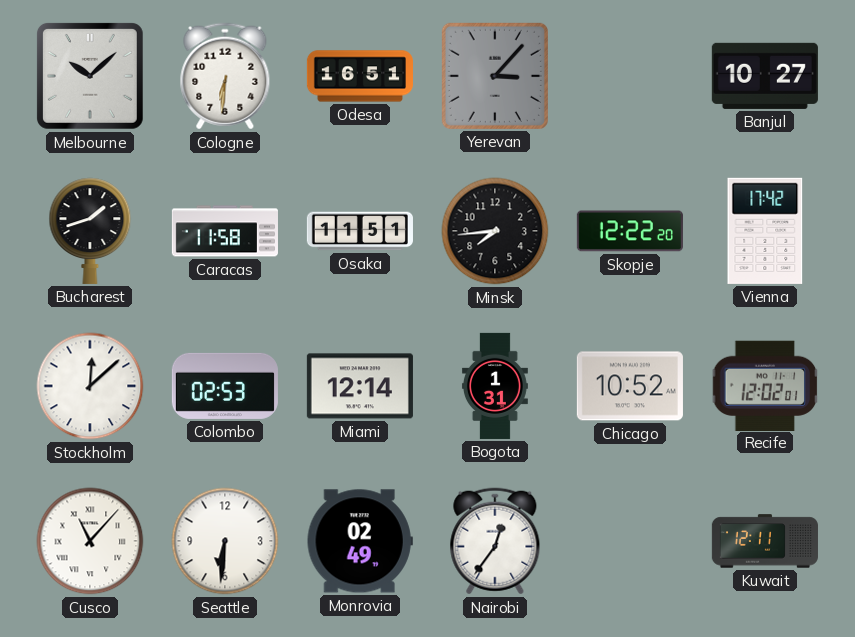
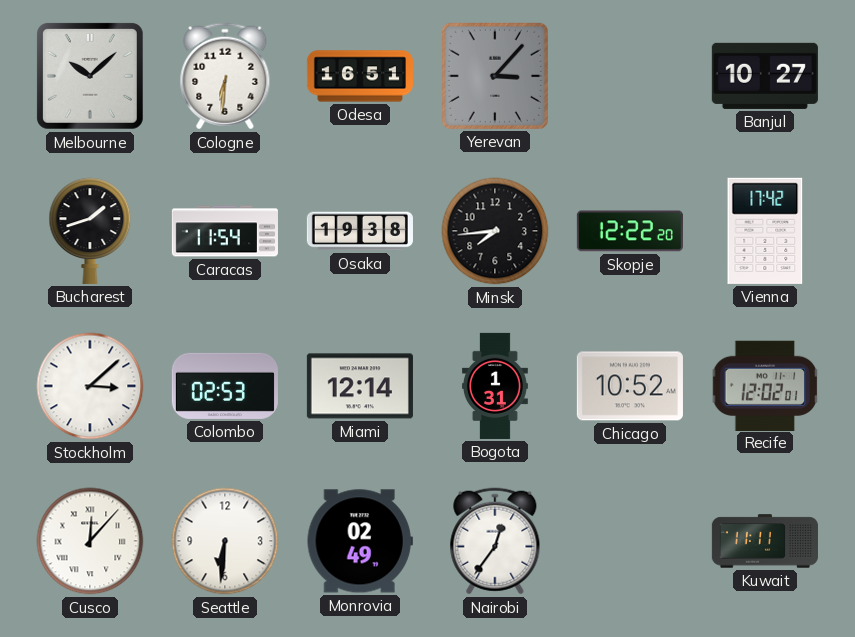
Caracas: 11:58 -> 11:54
Osaka: 11:51 -> 19:38
Stockholm: 12:08 -> 3:08
Cusco: 11:07 -> 12:07
Kuwait: 12:11 -> 11:11
